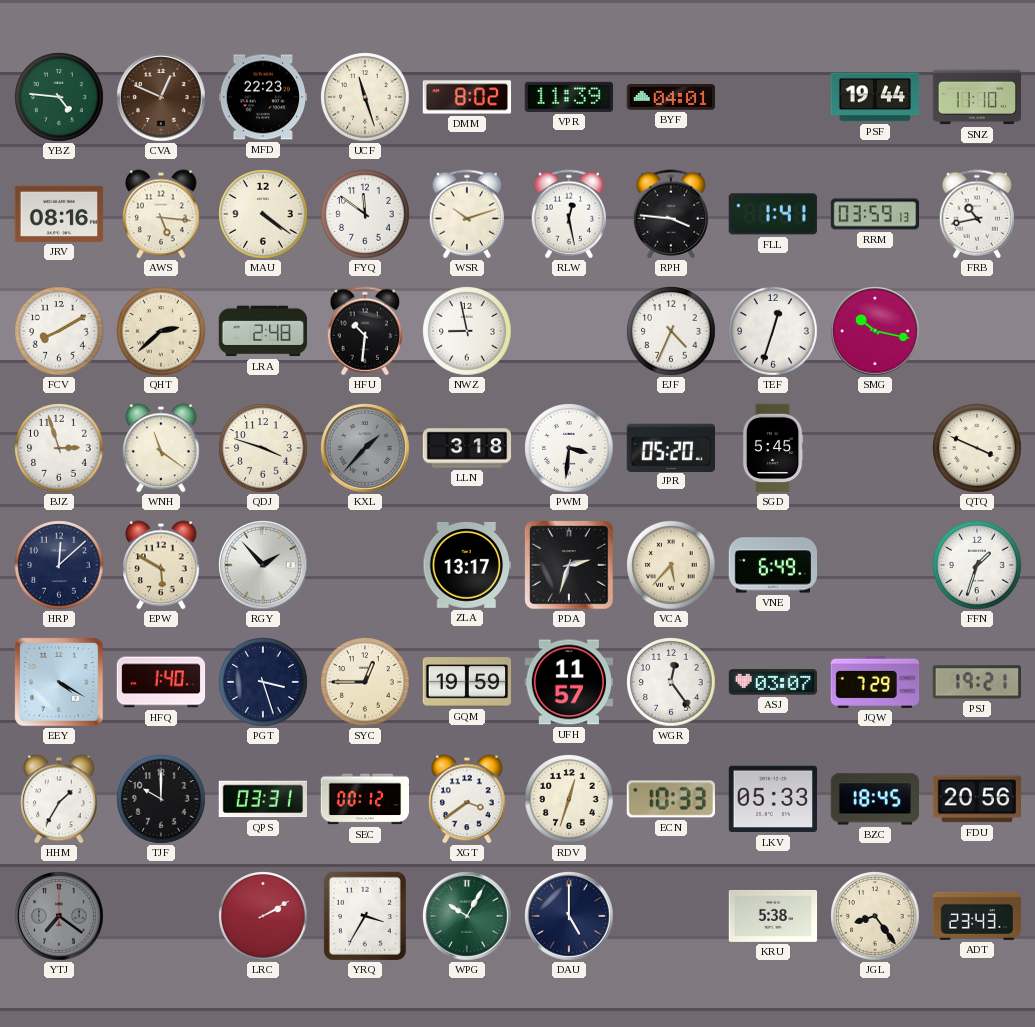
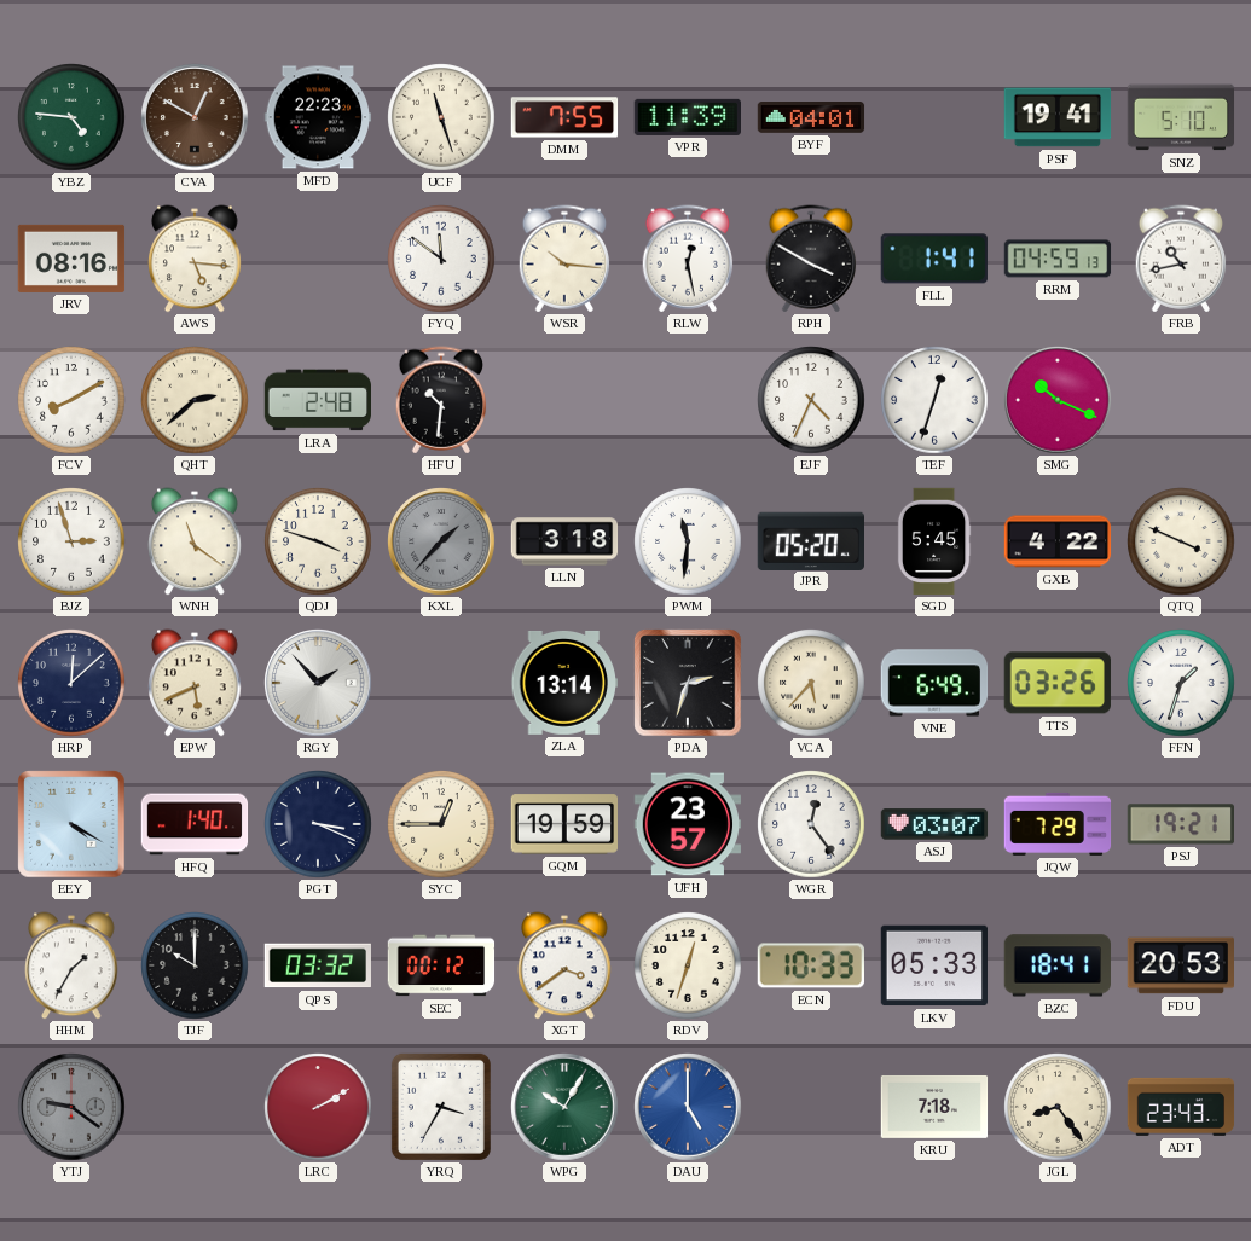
CVA: 12:49 -> 12:50
DMM: 8:02 -> 7:55
PSF: 19:44 -> 19:41
SNZ: 11:10 -> 5:10
MAU: 4:21 -> none
WSR: 10:12 -> 10:16
RPH: 3:46 -> 3:50
RRM: 03:59 -> 04:59
NWZ: 8:58 -> none
SMG: 10:17 -> 10:19
PWM: 3:31 -> 11:31
GXB: none -> 4:22
EPW: 5:50 -> 5:41
ZLA: 13:17 -> 13:14
TTS: none -> 03:26
PGT: 3:27 -> 3:19
UFH: 11:57 -> 23:57
QPS: 03:31 -> 03:32
BZC: 18:45 -> 18:41
FDU: 20:56 -> 20:53
YTJ: 7:21 -> 9:21
DAU dial: navy -> blue
KRU: 5:38 -> 7:18
